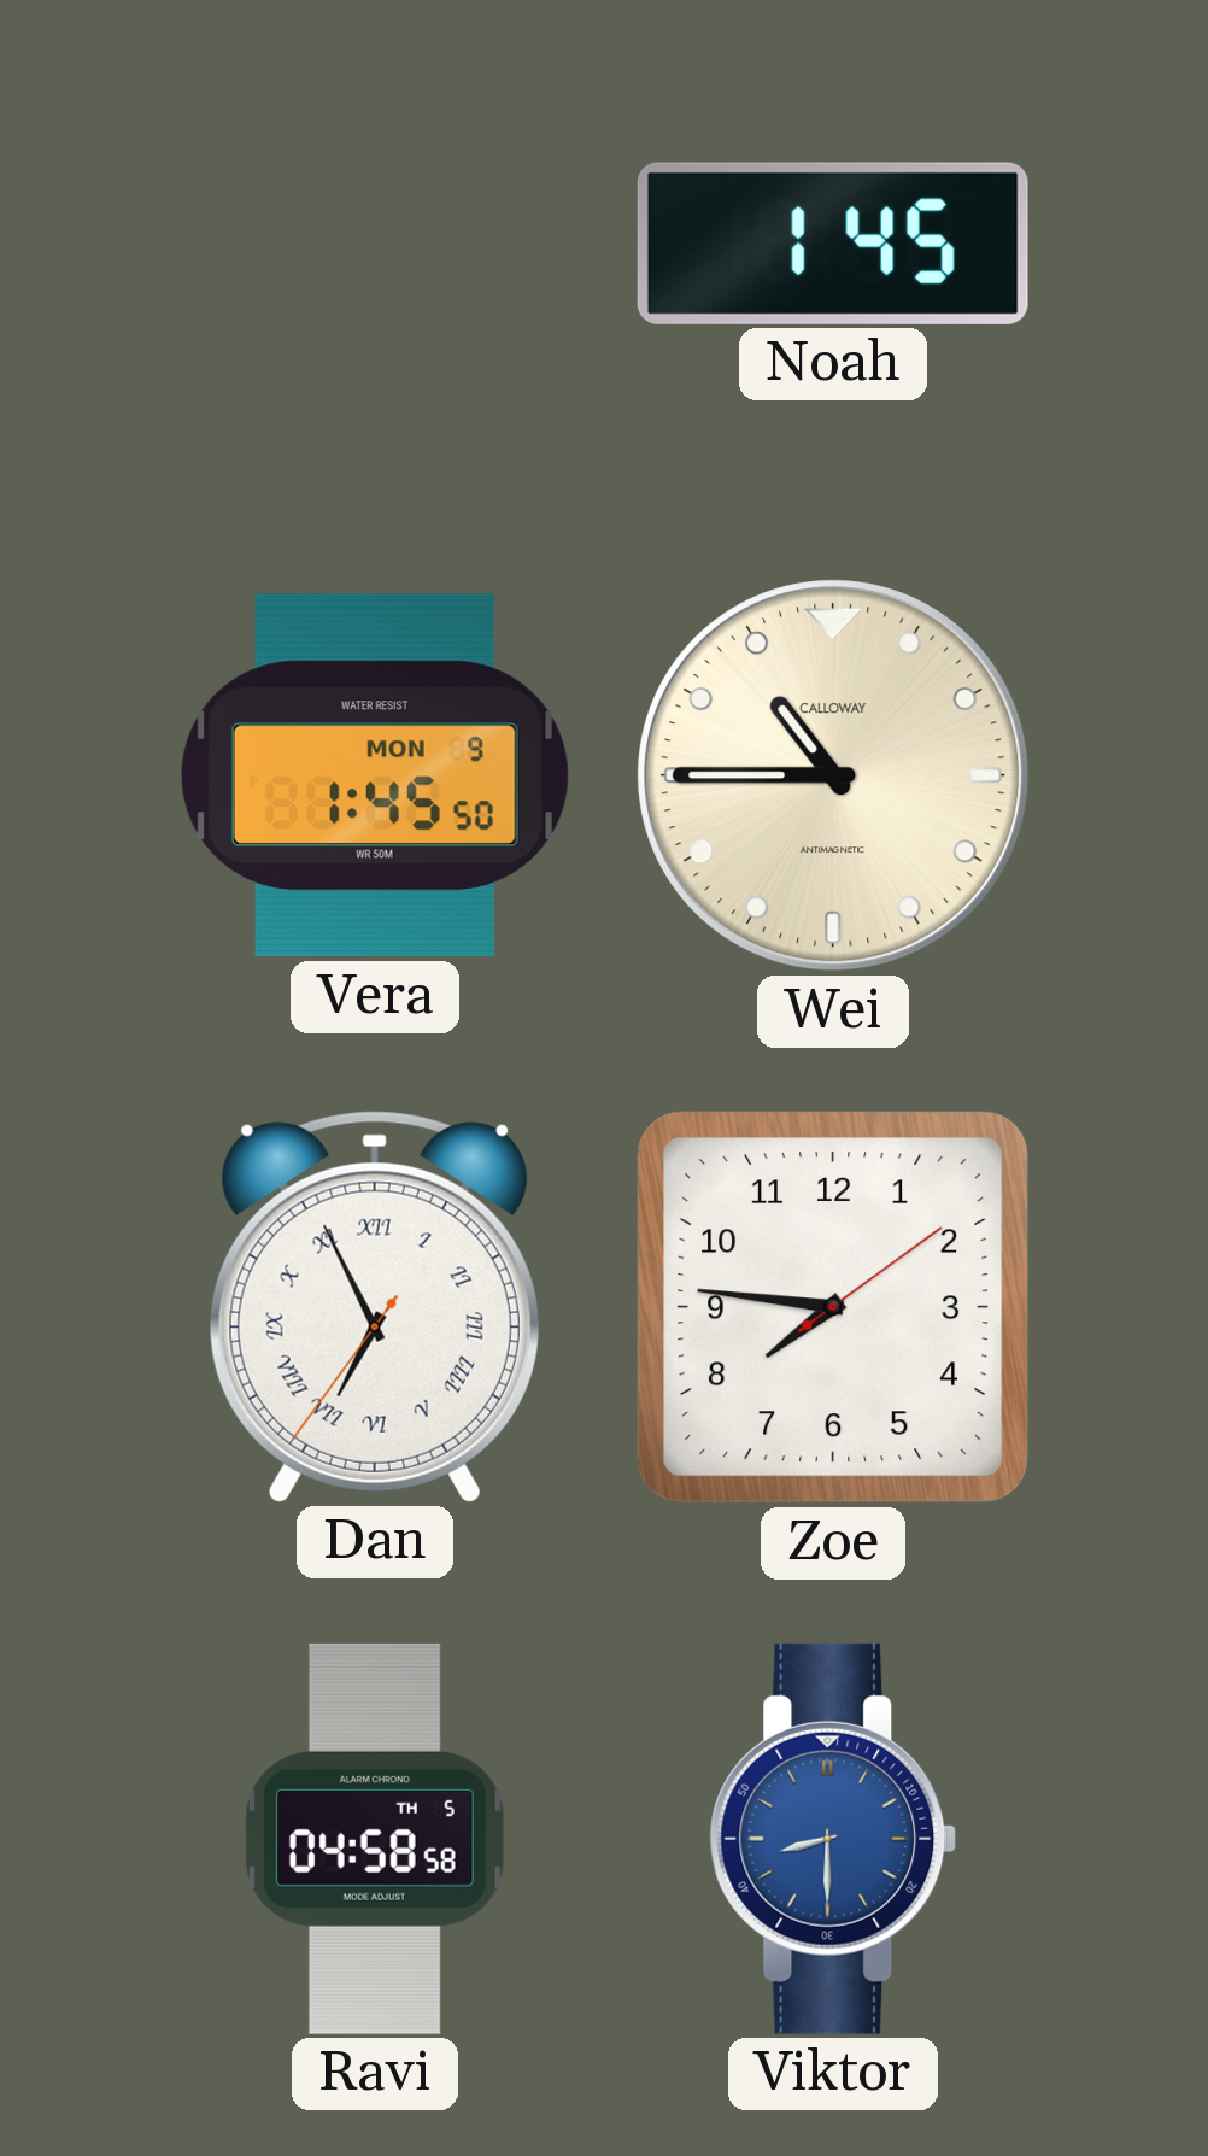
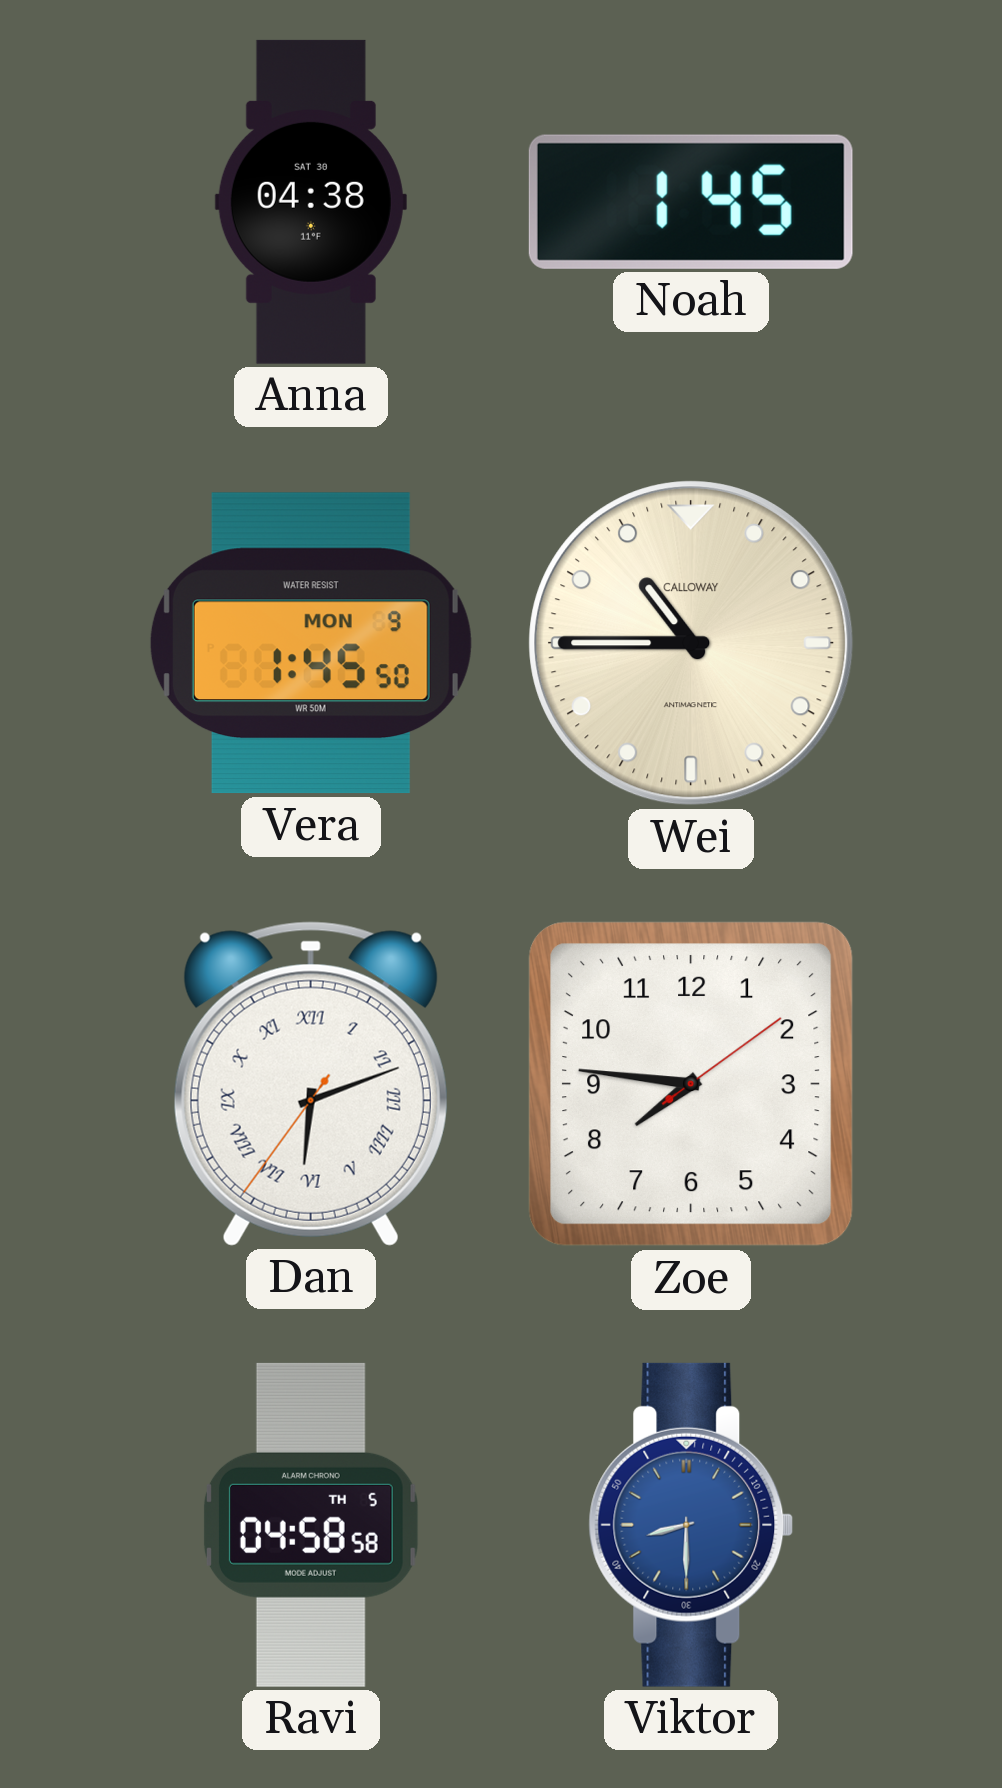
Anna: none -> 04:38
Dan: 6:55 -> 6:11
